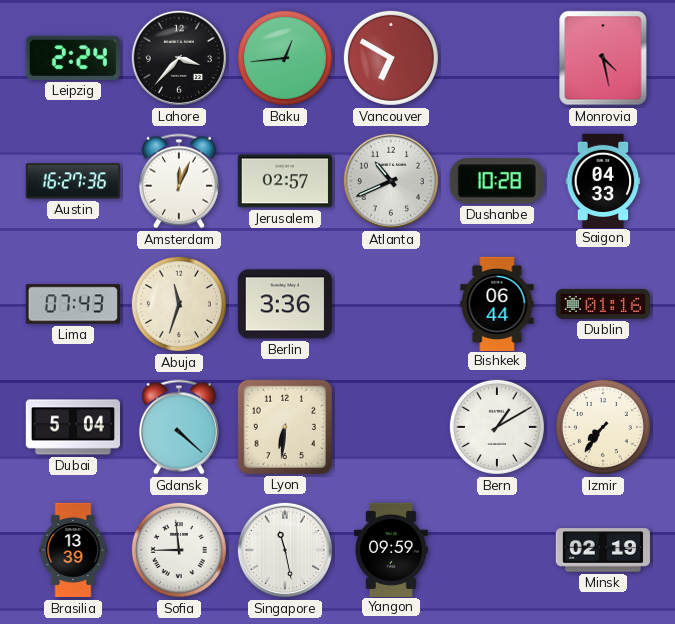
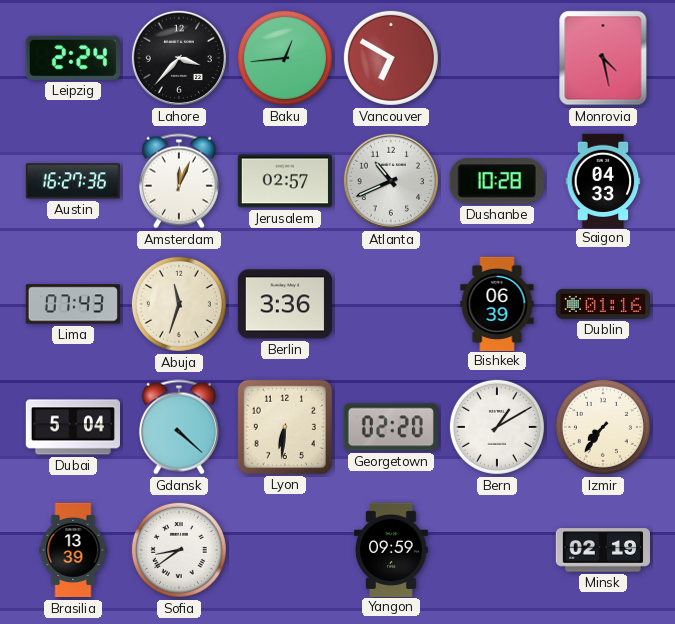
Bishkek: 06:44 -> 06:39
Georgetown: none -> 02:20
Sofia: 8:59 -> 8:39
Singapore: 11:28 -> none
